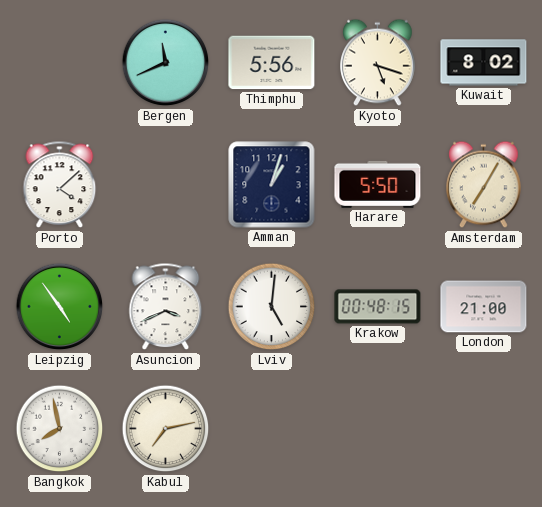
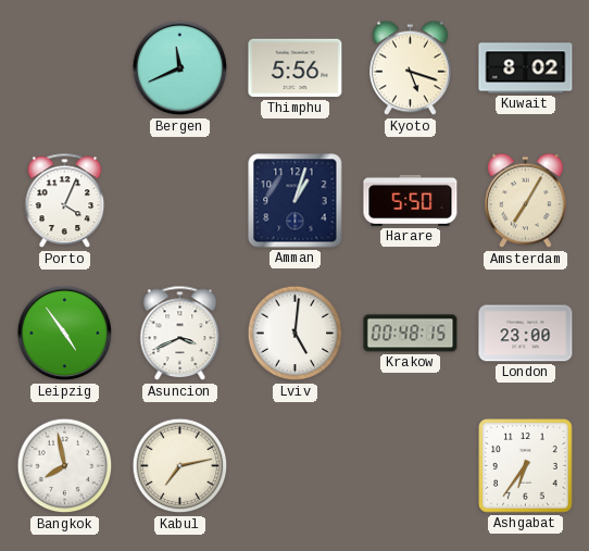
Porto: 4:08 -> 4:04
London: 21:00 -> 23:00
Ashgabat: none -> 6:36
